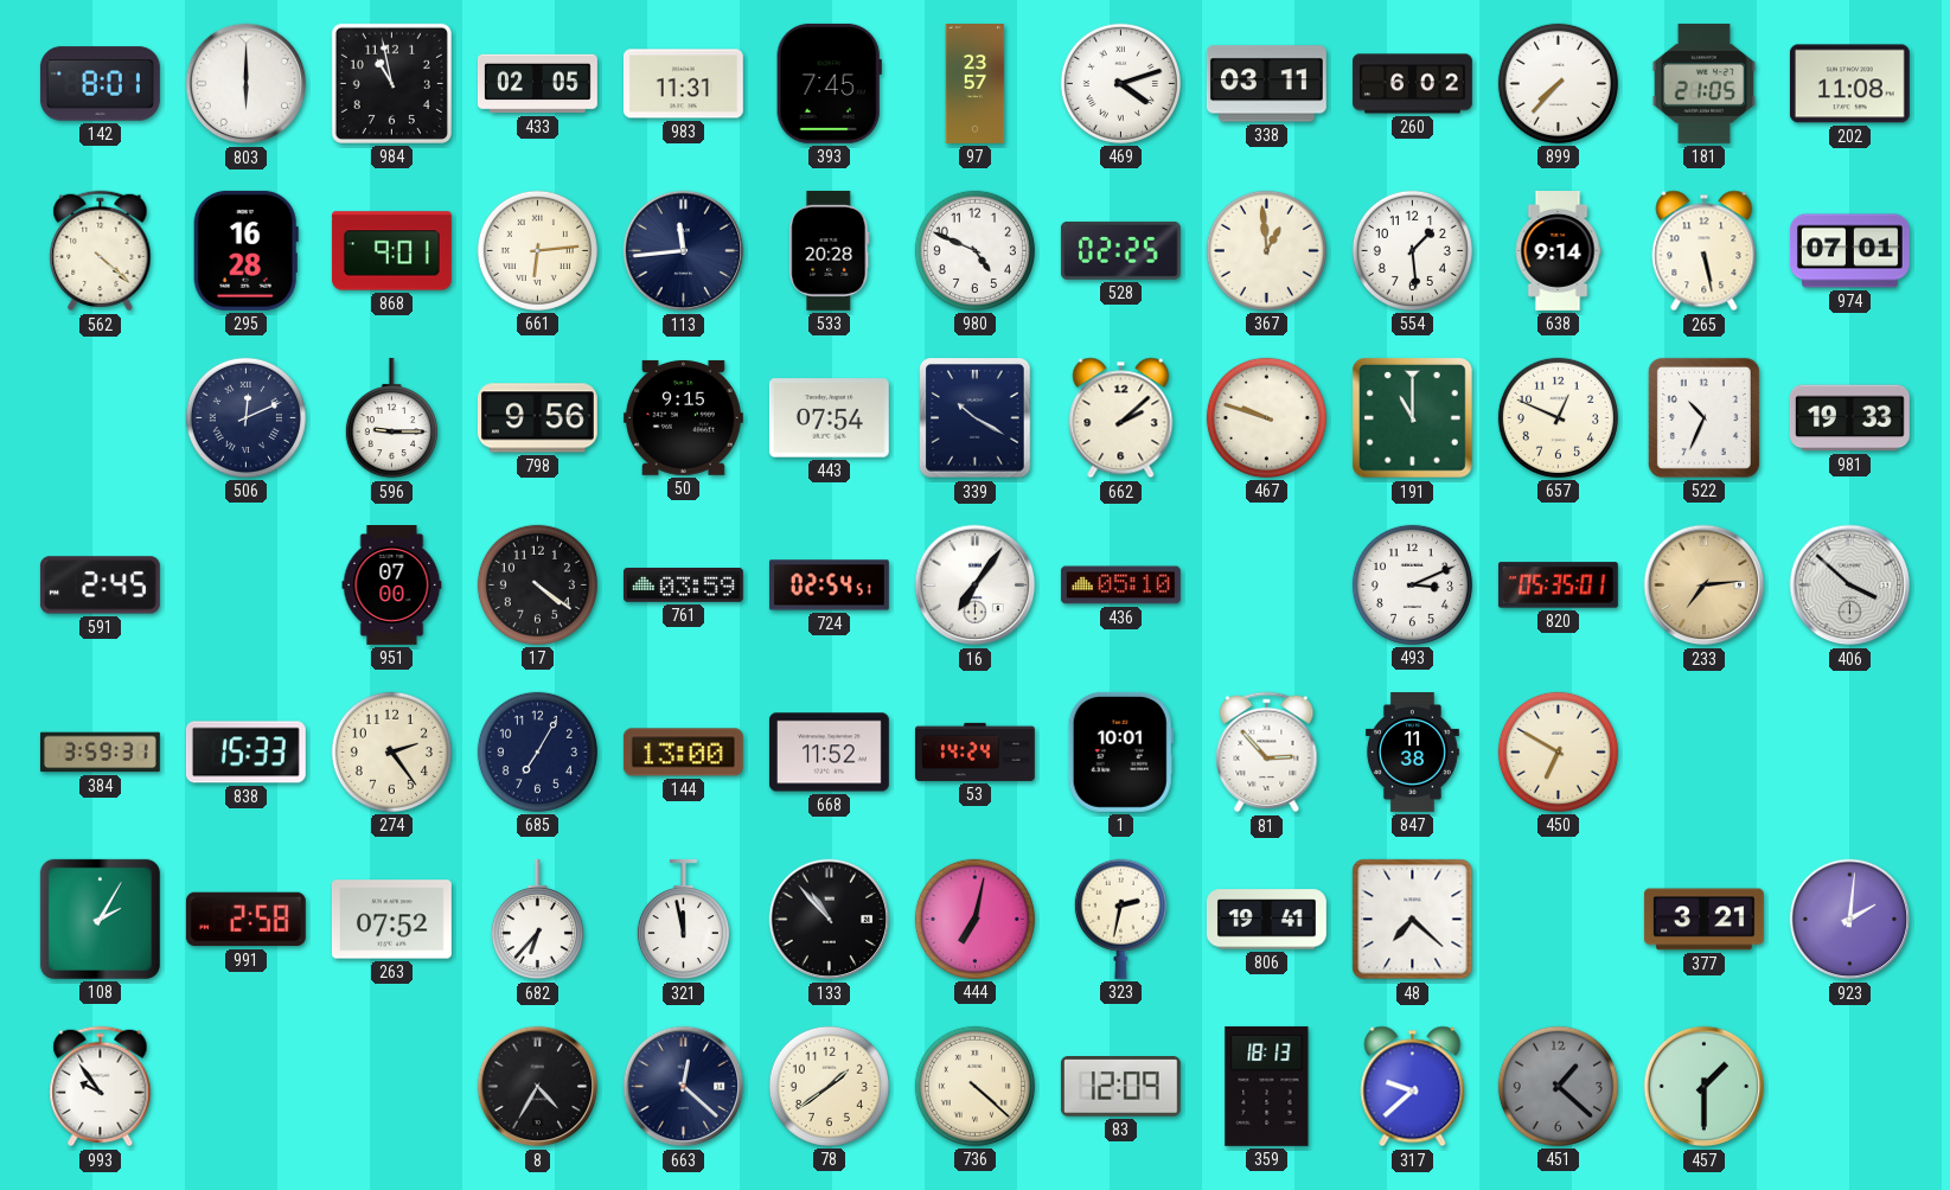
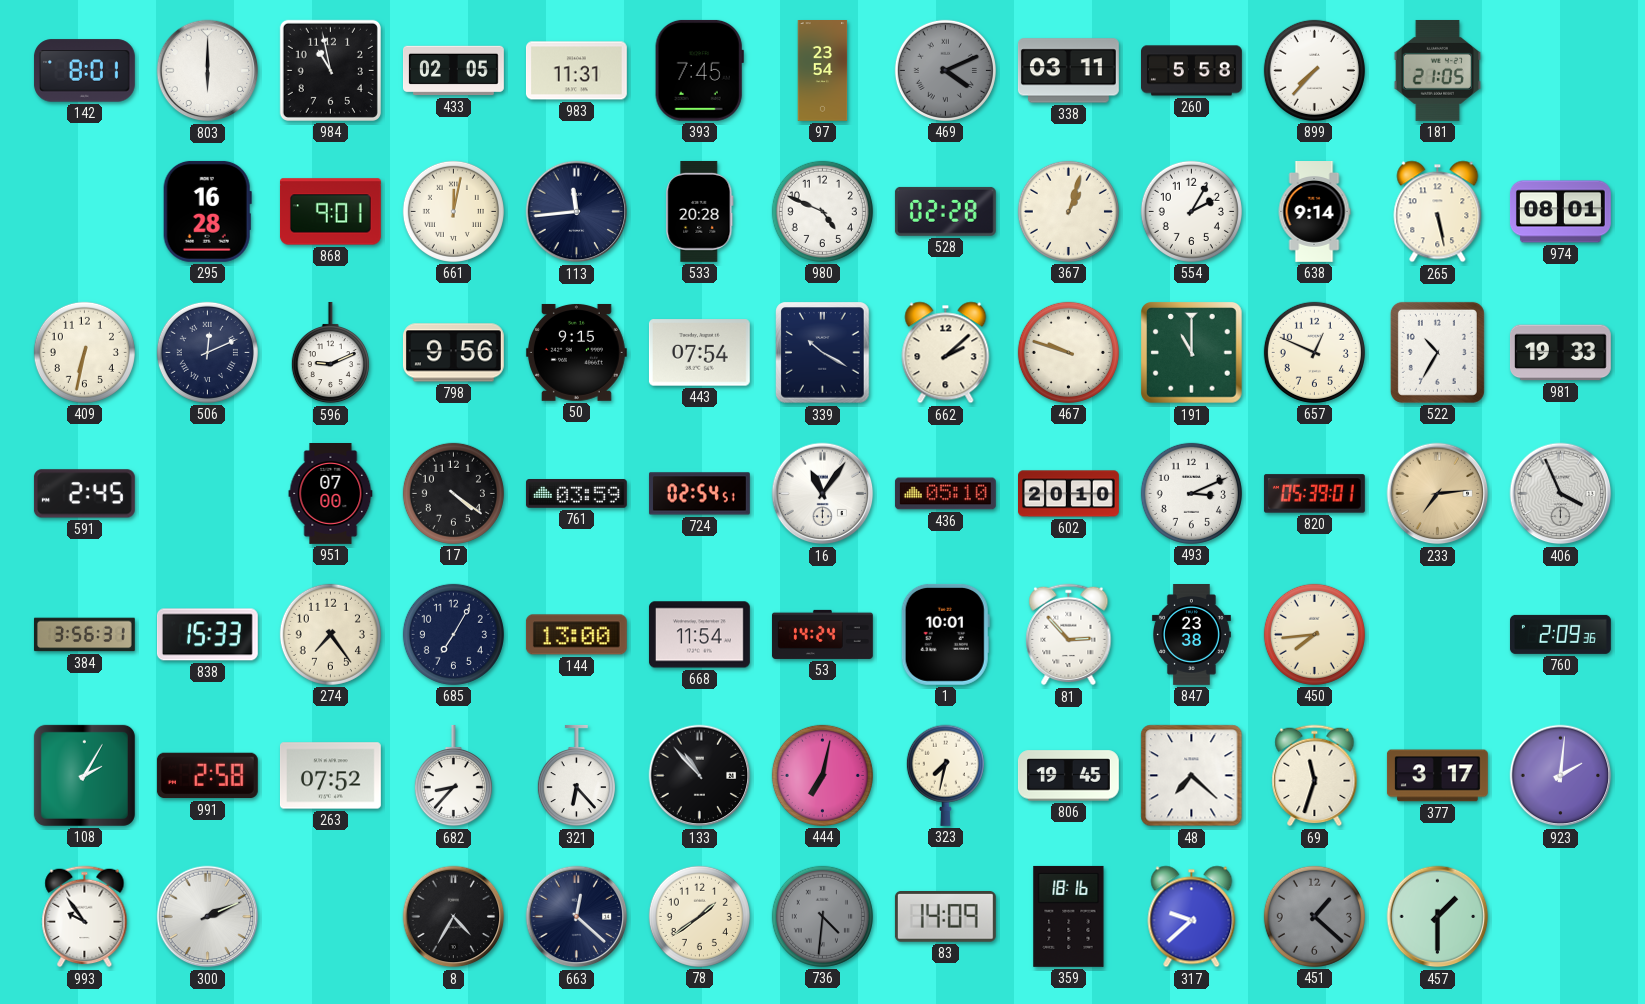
97: 23:57 -> 23:54
469: 4:12 -> 4:11
469 dial: white -> grey
260: 6:02 -> 5:58
202: 11:08 -> none
562: 4:22 -> none
661: 6:14 -> 12:02
528: 02:25 -> 02:28
367: 12:59 -> 1:03
554: 1:29 -> 2:05
974: 07:01 -> 08:01
409: none -> 6:32
596: 9:15 -> 9:11
522: 10:34 -> 10:35
16: 7:06 -> 11:06
602: none -> 20:10
820: 05:35 -> 05:39
406: 3:52 -> 3:56
384: 3:59 -> 3:56
274: 2:24 -> 7:24
668: 11:52 -> 11:54
847: 11:38 -> 23:38
450: 6:50 -> 7:44
760: none -> 2:09
682: 6:37 -> 8:37
321: 11:58 -> 6:23
323: 2:32 -> 7:32
806: 19:41 -> 19:45
69: none -> 11:33
377: 3:21 -> 3:17
300: none -> 2:11
736: 4:22 -> 4:31
736 dial: cream -> grey
83: 12:09 -> 14:09
359: 18:13 -> 18:16
